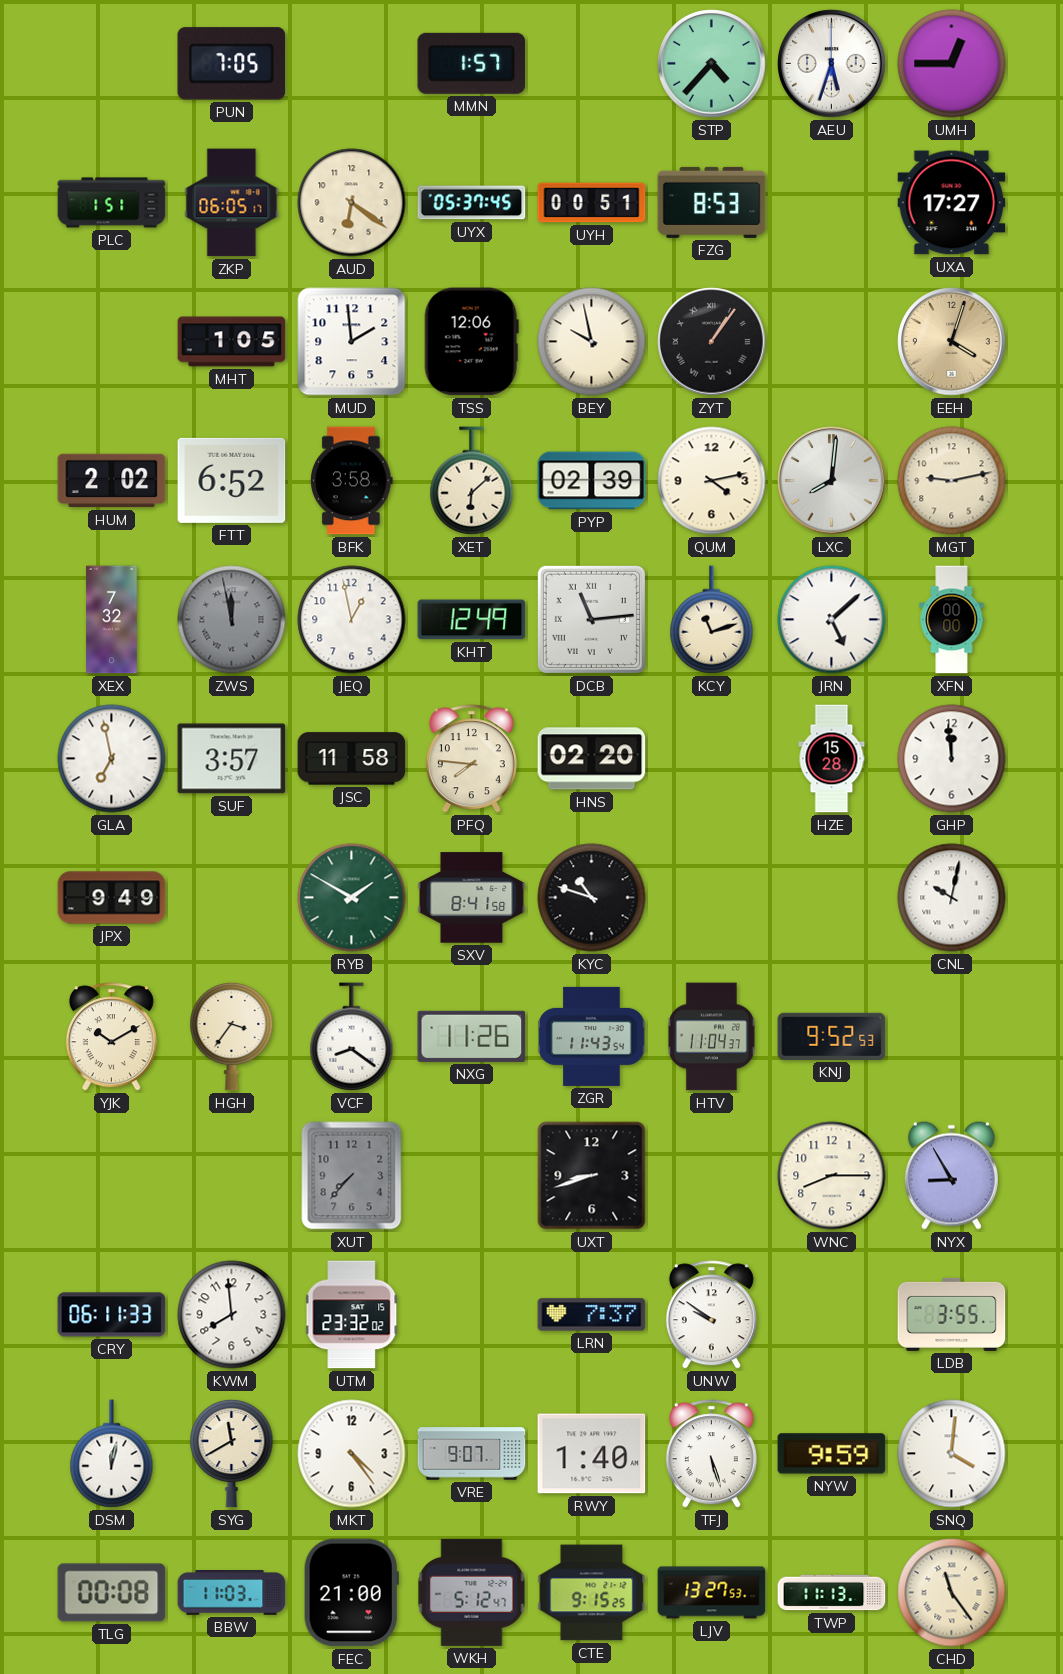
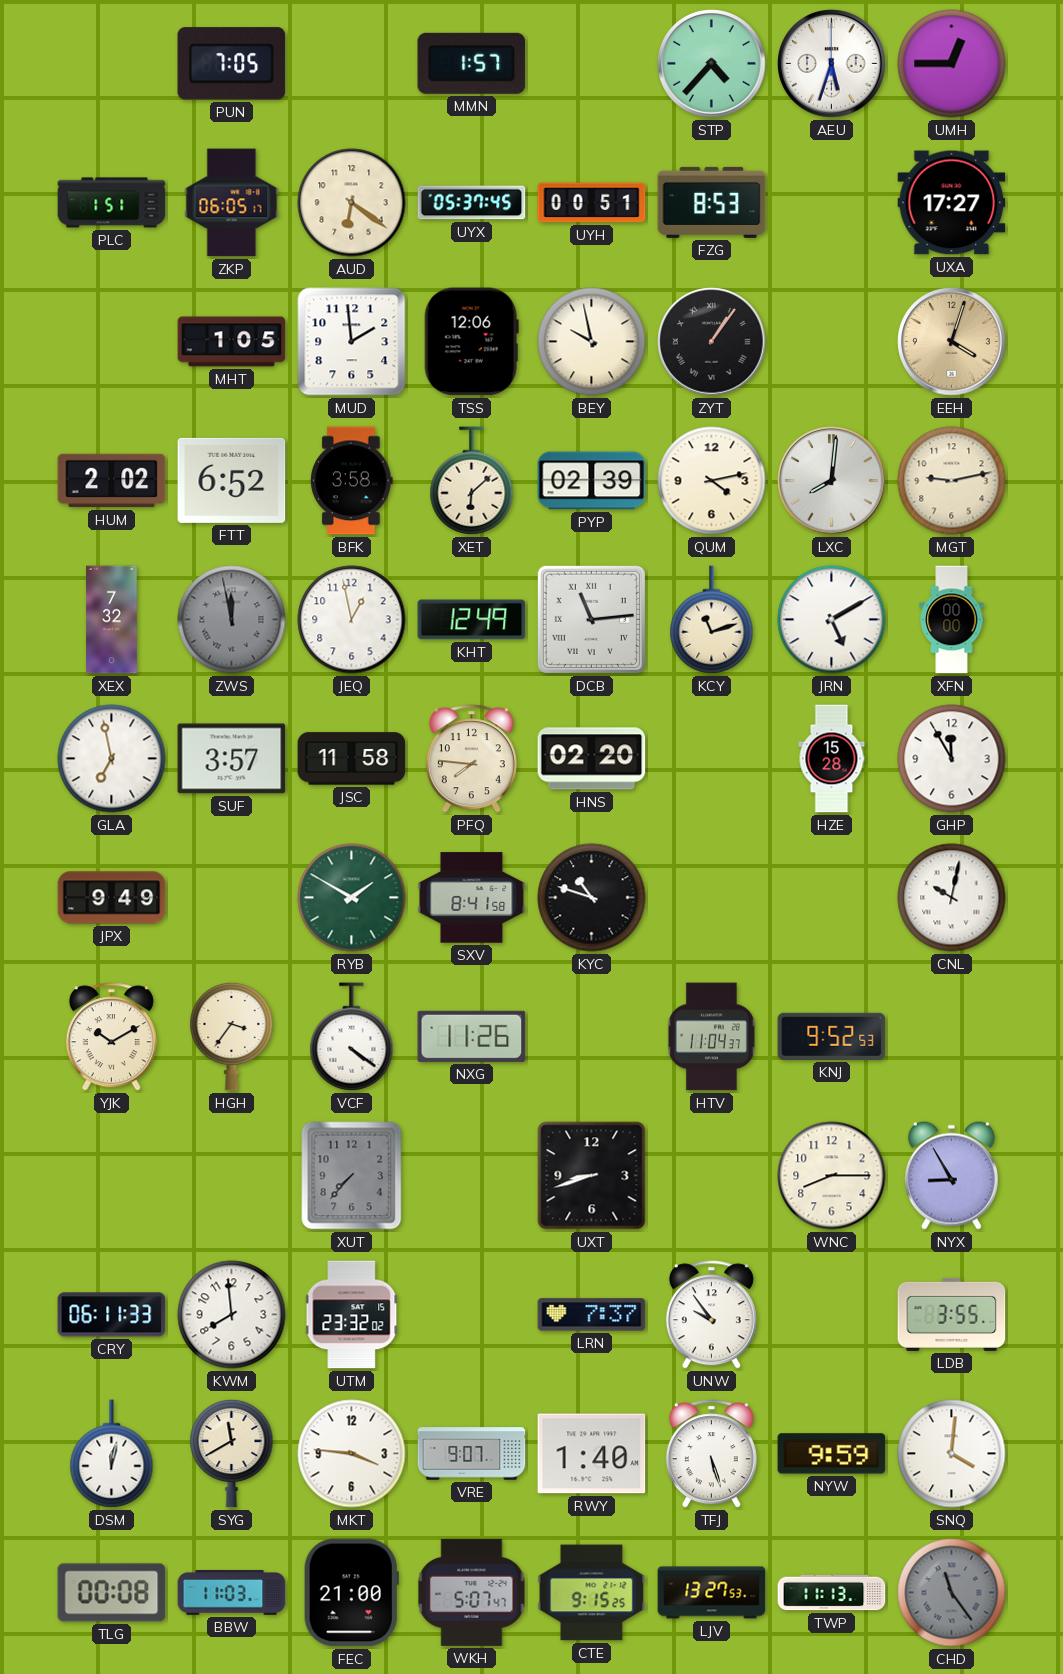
JRN: 5:08 -> 5:10
GHP: 11:59 -> 11:55
VCF: 8:21 -> 4:21
ZGR: 11:43 -> none
UNW: 9:51 -> 9:54
MKT: 4:24 -> 3:46
WKH: 5:12 -> 5:07
CHD dial: cream -> grey
